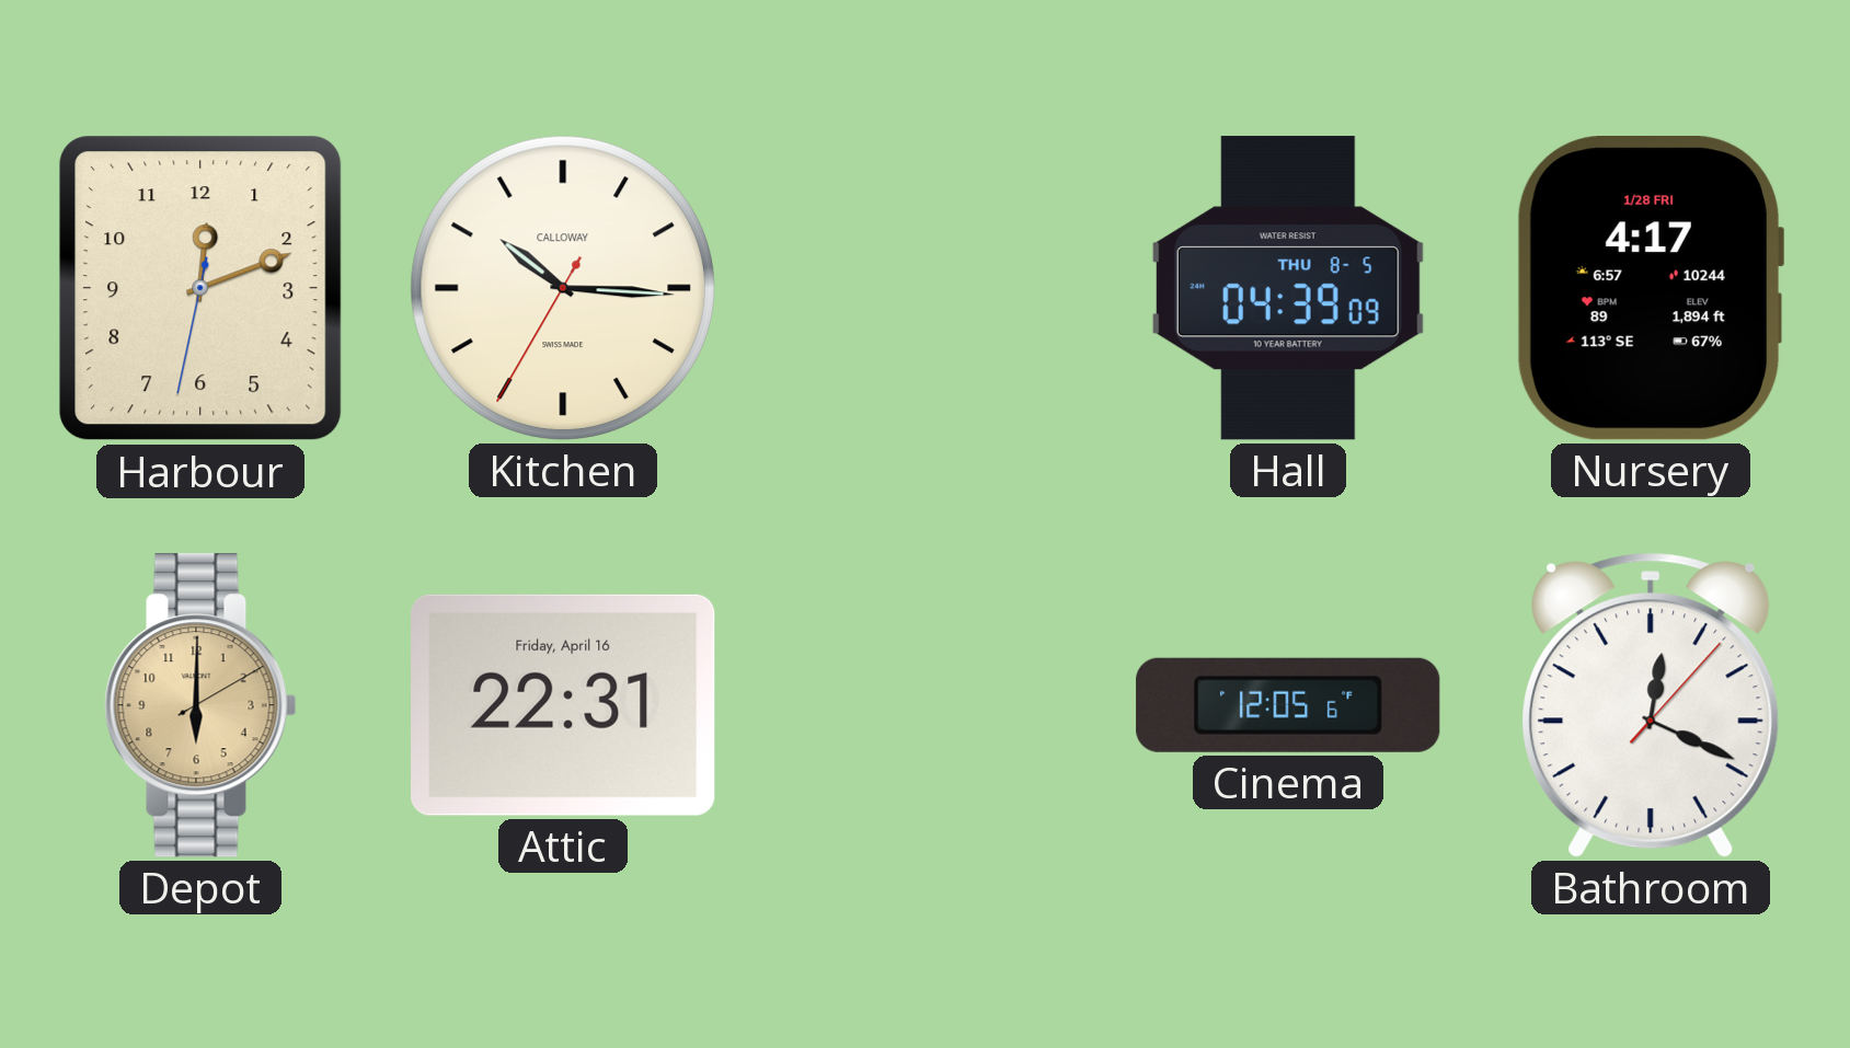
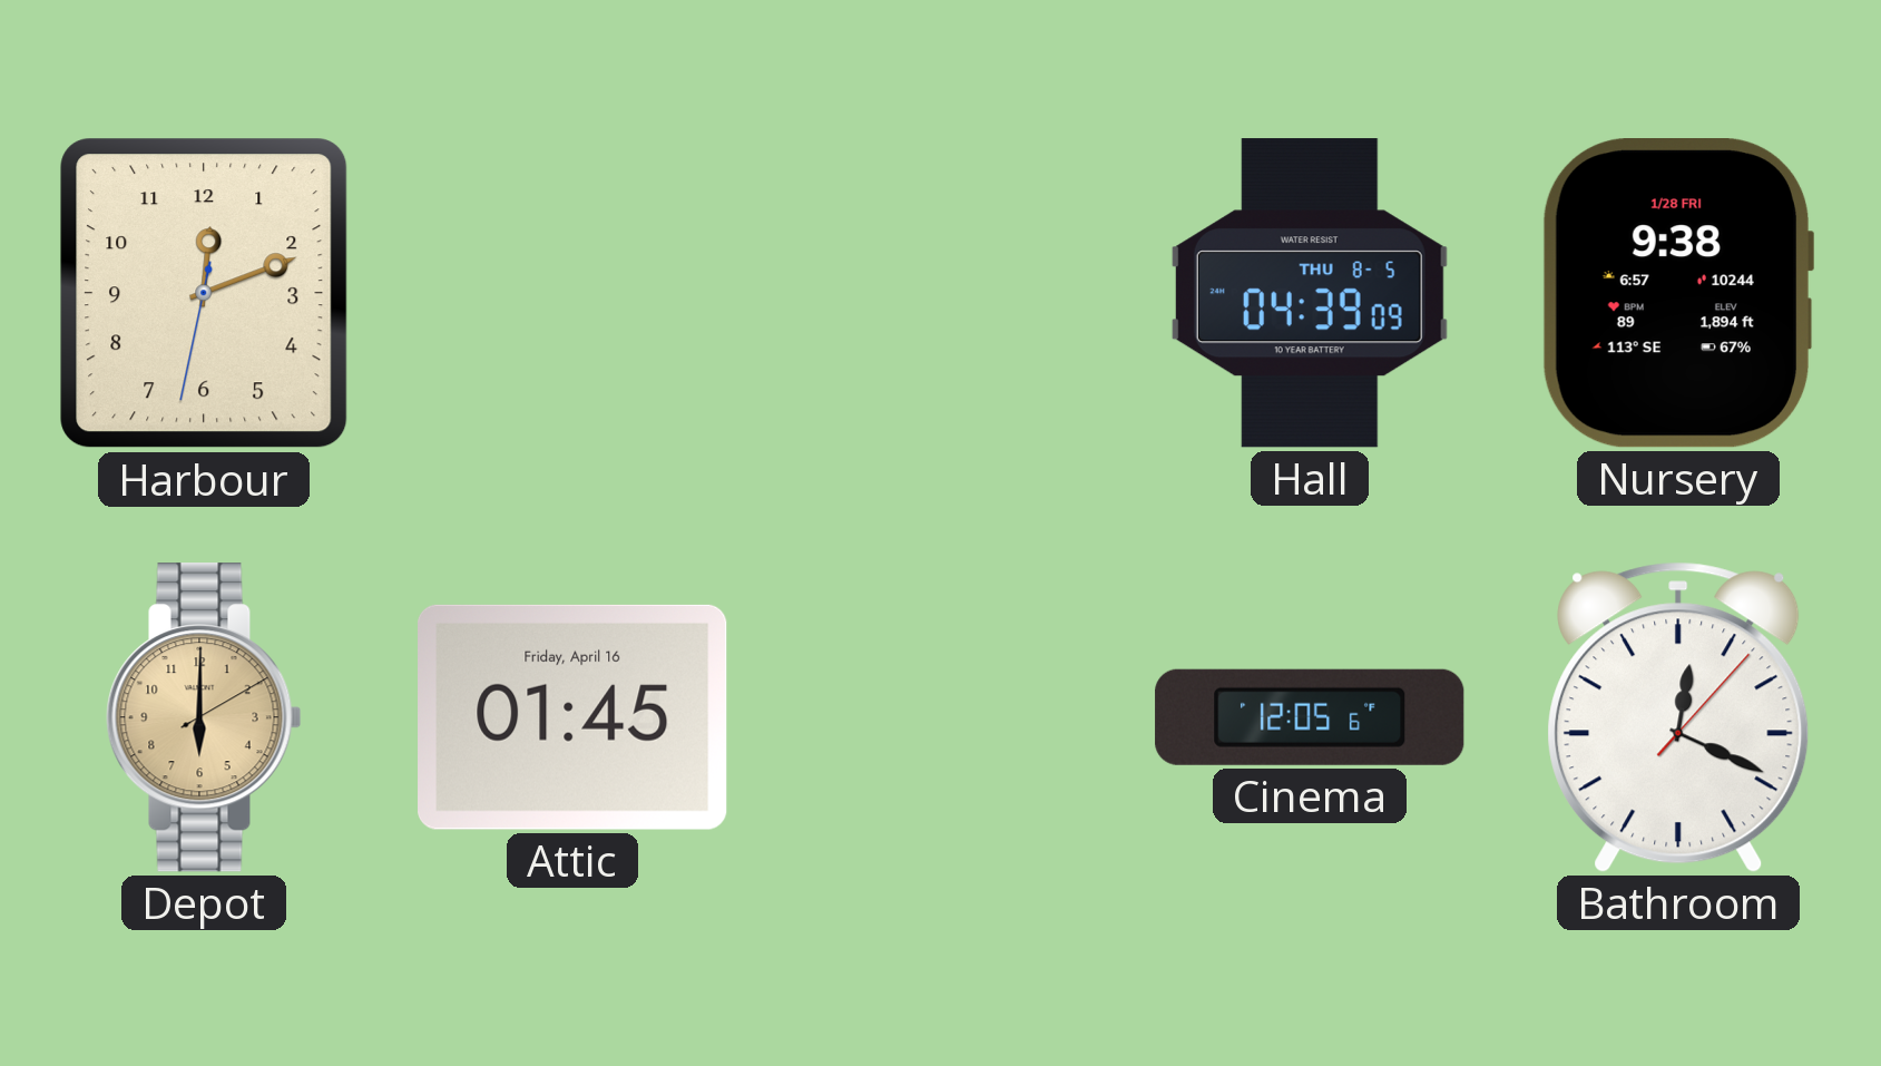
Kitchen: 10:15 -> none
Nursery: 4:17 -> 9:38
Attic: 22:31 -> 01:45
